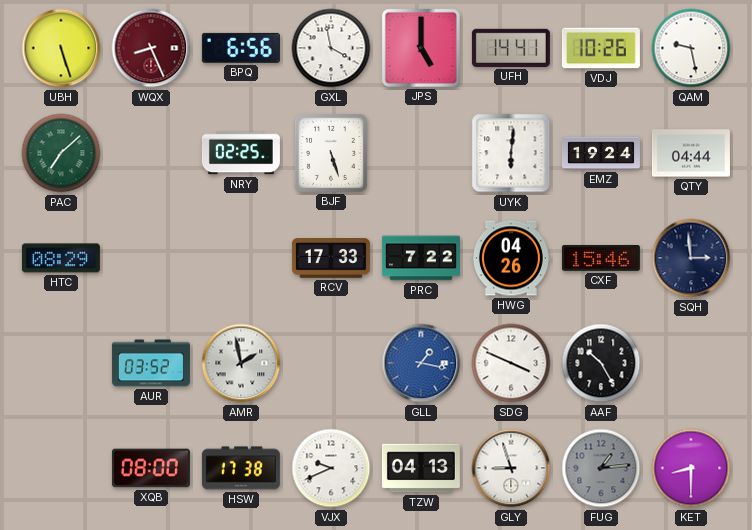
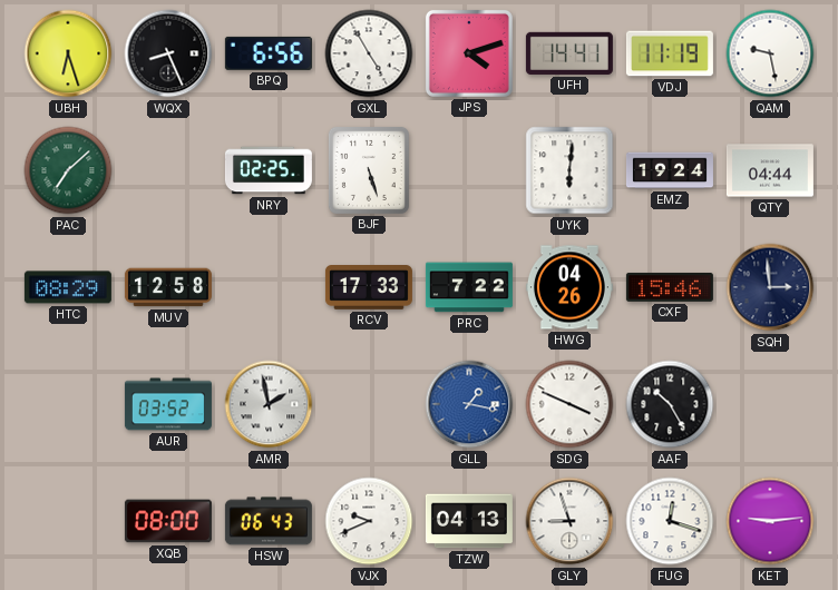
UBH: 5:27 -> 6:27
WQX dial: burgundy -> black
GXL: 3:58 -> 4:55
JPS: 5:00 -> 4:12
VDJ: 10:26 -> 11:19
MUV: none -> 12:58
HSW: 17:38 -> 06:43
FUG: 1:14 -> 12:18
FUG dial: grey -> white
KET: 8:30 -> 9:14
